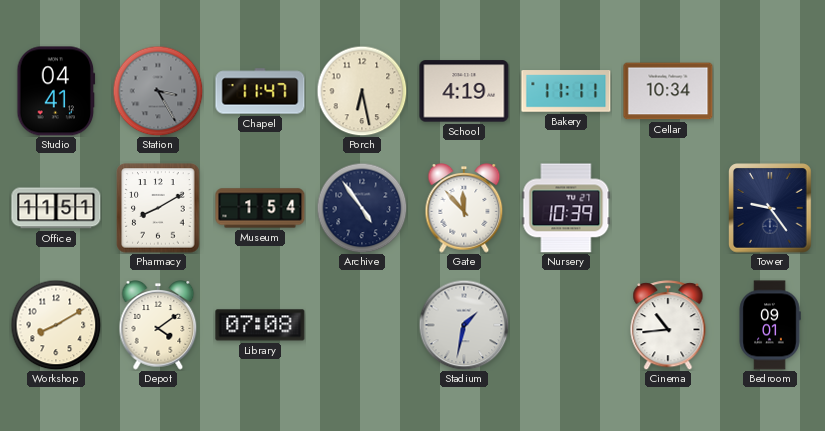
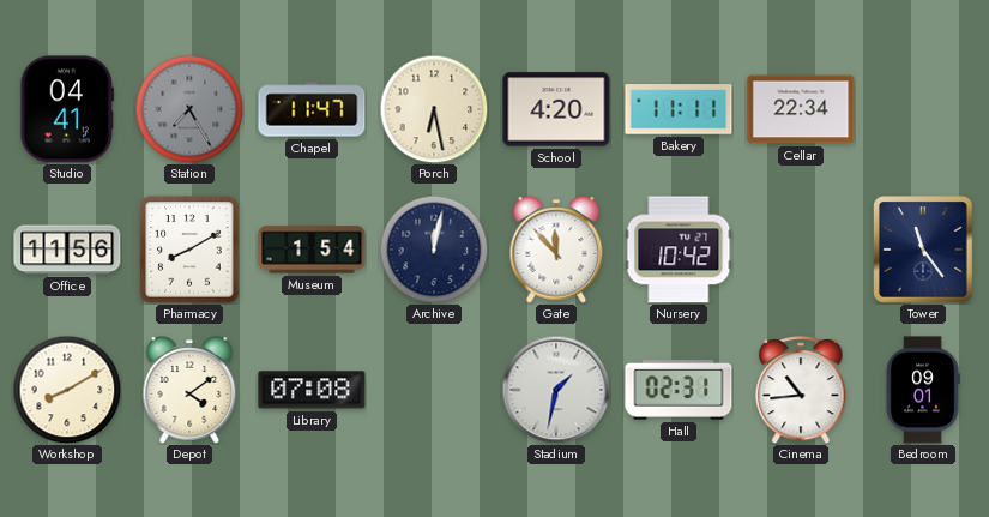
Station: 3:25 -> 7:25
School: 4:19 -> 4:20
Cellar: 10:34 -> 22:34
Office: 11:51 -> 11:56
Archive: 4:54 -> 12:02
Nursery: 10:39 -> 10:42
Tower: 9:24 -> 11:24
Hall: none -> 02:31
